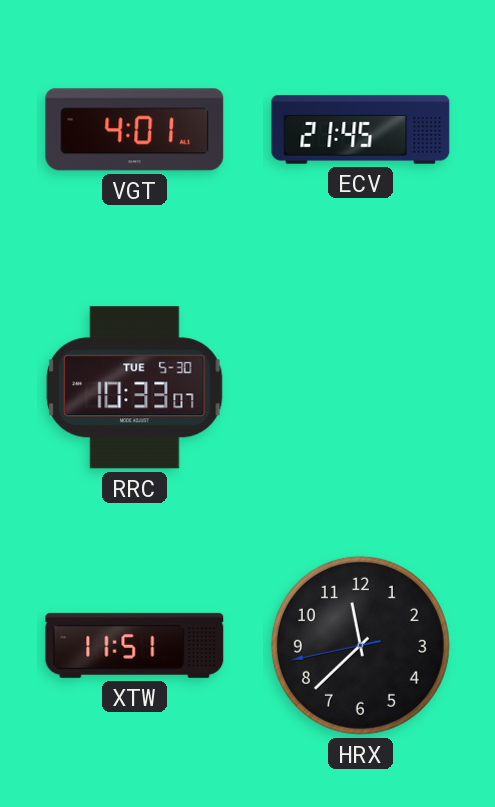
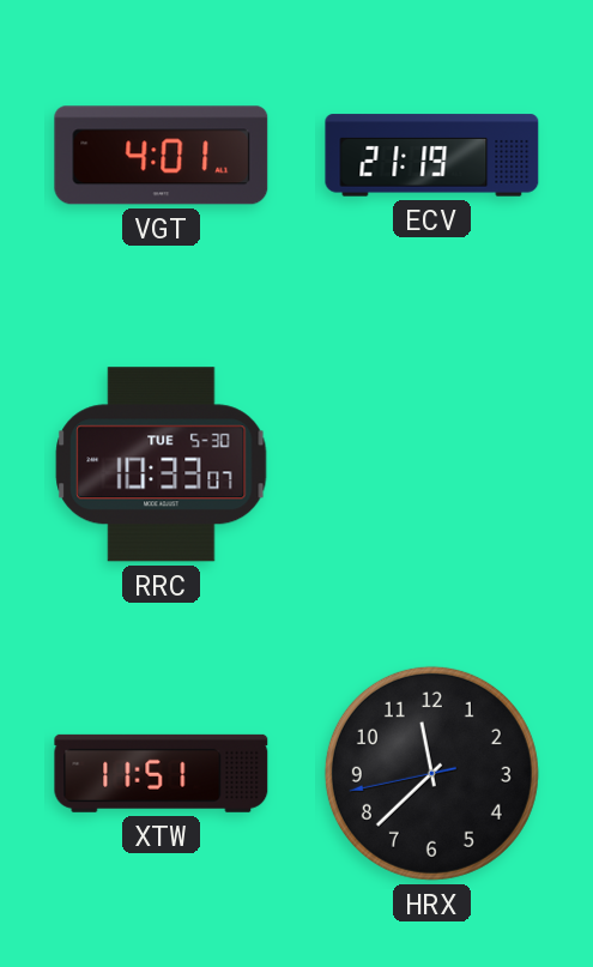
ECV: 21:45 -> 21:19
